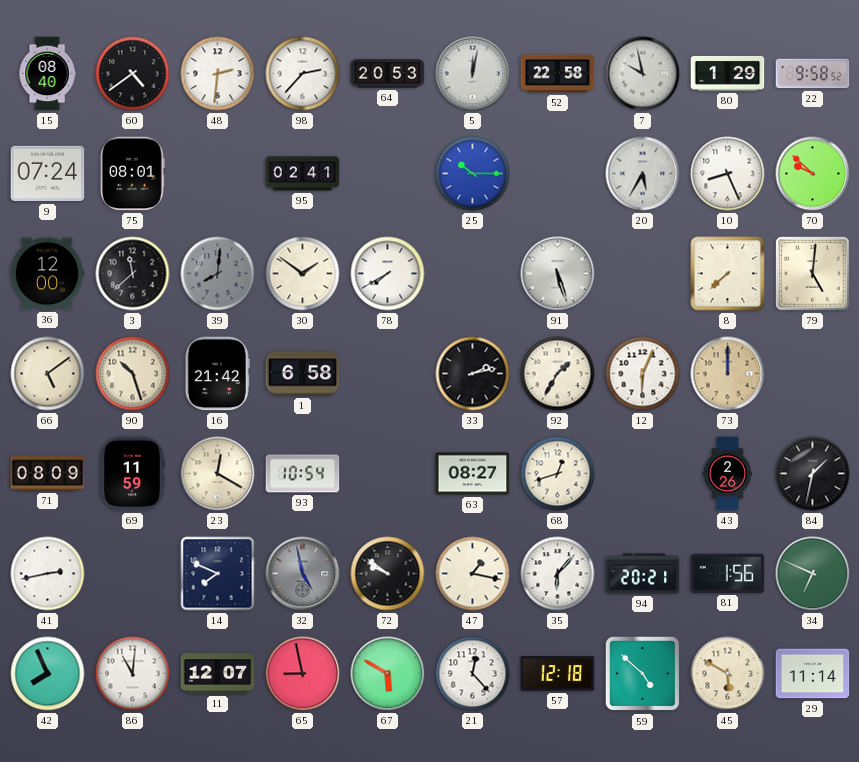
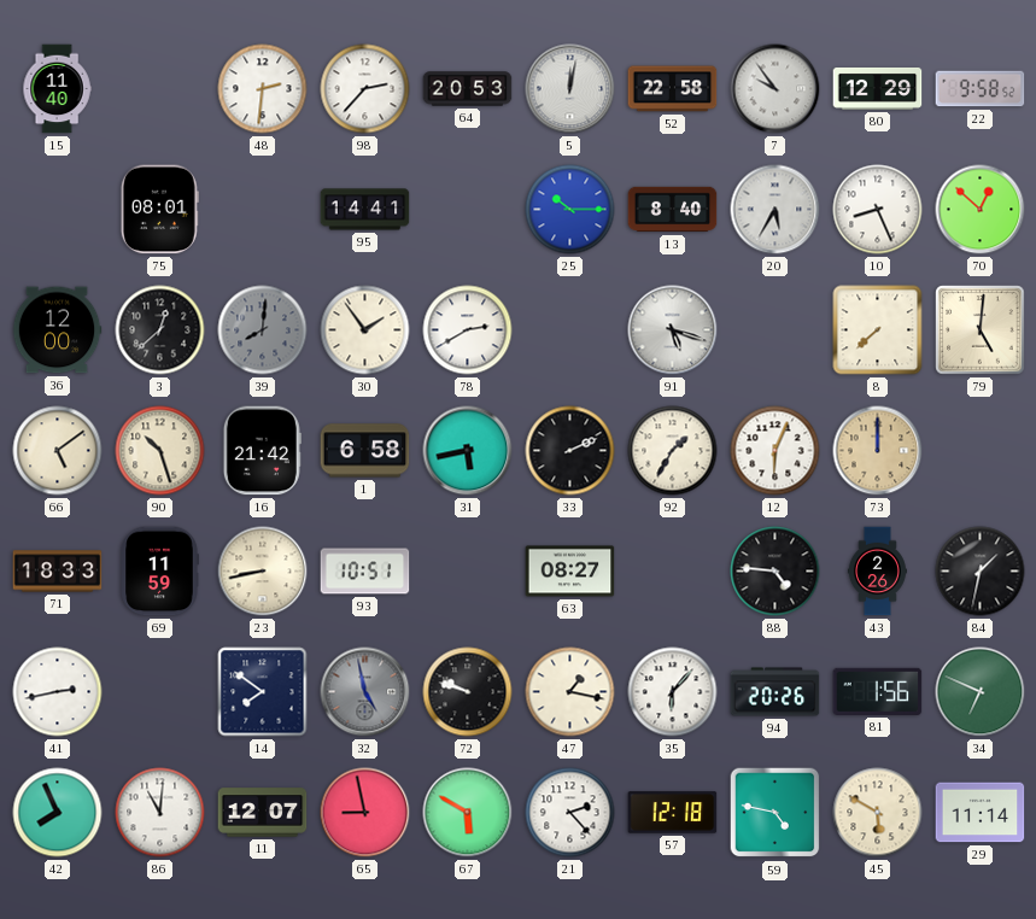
15: 08:40 -> 11:40
60: 4:39 -> none
7: 9:58 -> 9:54
80: 1:29 -> 12:29
9: 07:24 -> none
95: 02:41 -> 14:41
13: none -> 8:40
70: 9:52 -> 12:52
3: 11:38 -> 12:38
30: 1:51 -> 1:54
78: 7:40 -> 2:40
91: 5:27 -> 5:18
31: none -> 5:43
33: 2:13 -> 2:11
71: 08:09 -> 18:33
23: 12:20 -> 8:43
93: 10:54 -> 10:51
68: 12:42 -> none
88: none -> 4:46
14: 7:49 -> 7:51
72: 9:51 -> 9:48
94: 20:21 -> 20:26
21: 12:23 -> 2:23
59: 4:52 -> 4:47
